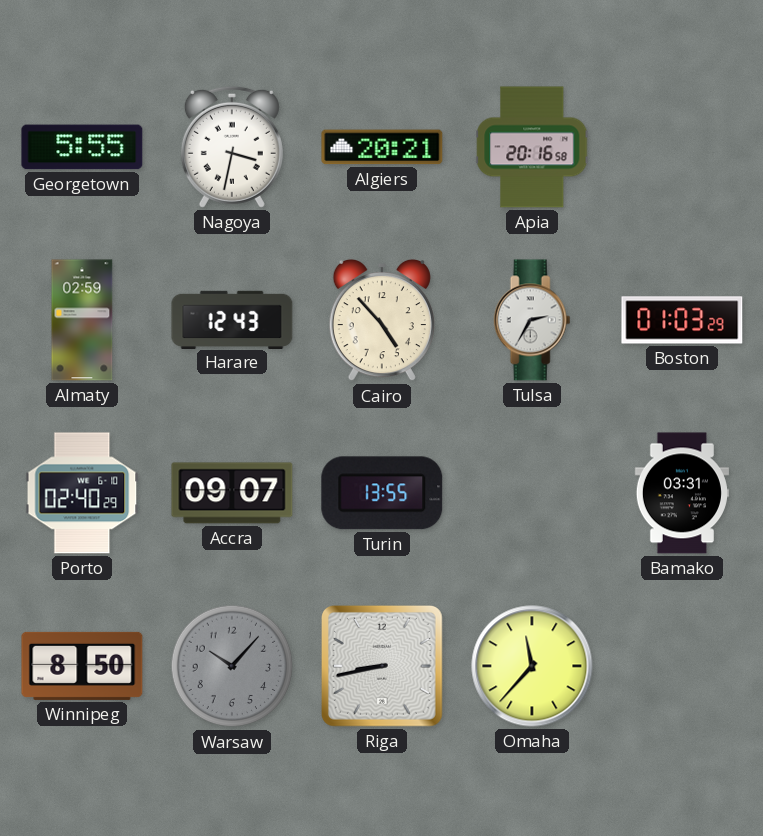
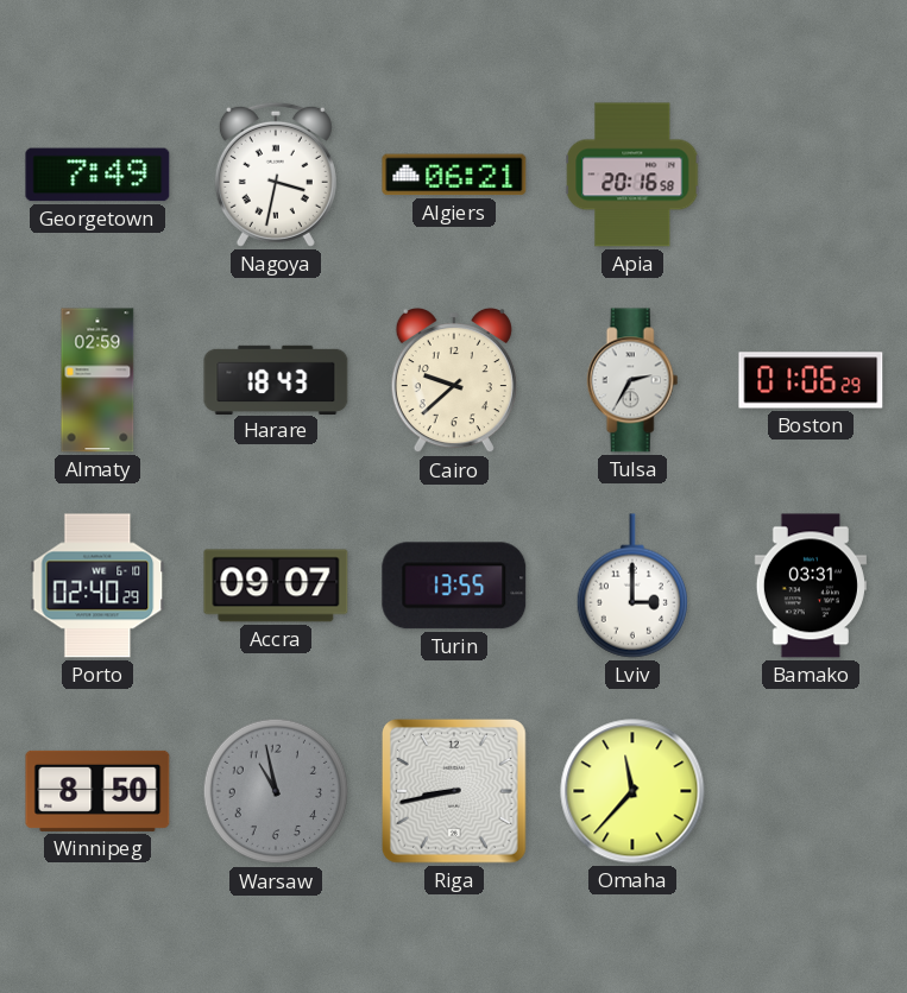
Georgetown: 5:55 -> 7:49
Algiers: 20:21 -> 06:21
Harare: 12:43 -> 18:43
Cairo: 4:53 -> 9:38
Boston: 01:03 -> 01:06
Lviv: none -> 3:00
Warsaw: 10:07 -> 10:58
